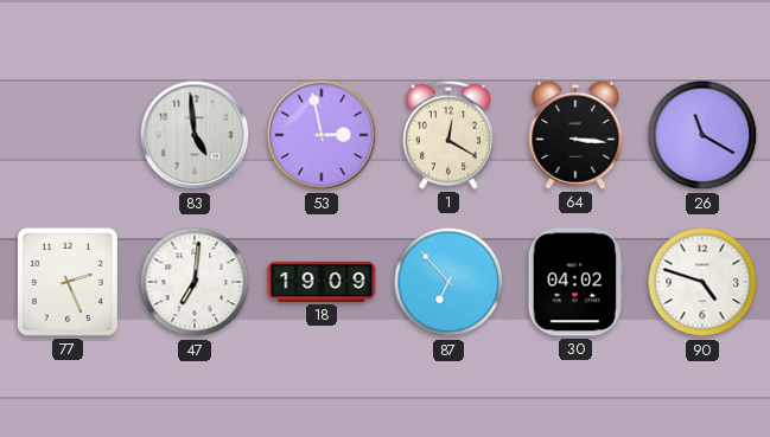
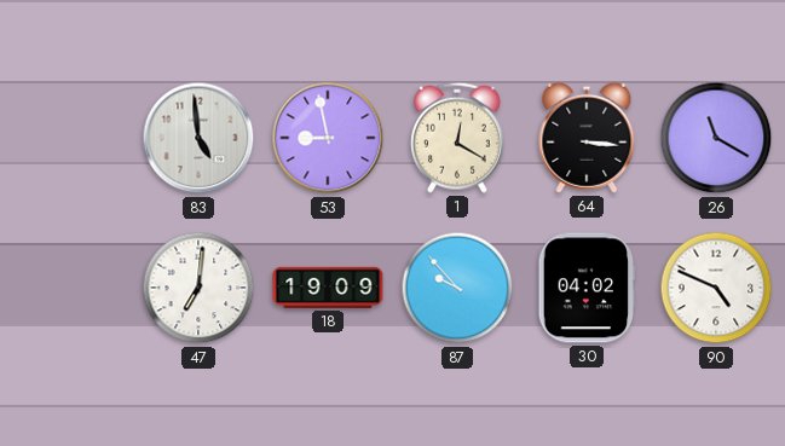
53: 2:58 -> 8:58
77: 2:26 -> none
87: 6:53 -> 9:53
90: 4:48 -> 4:49
